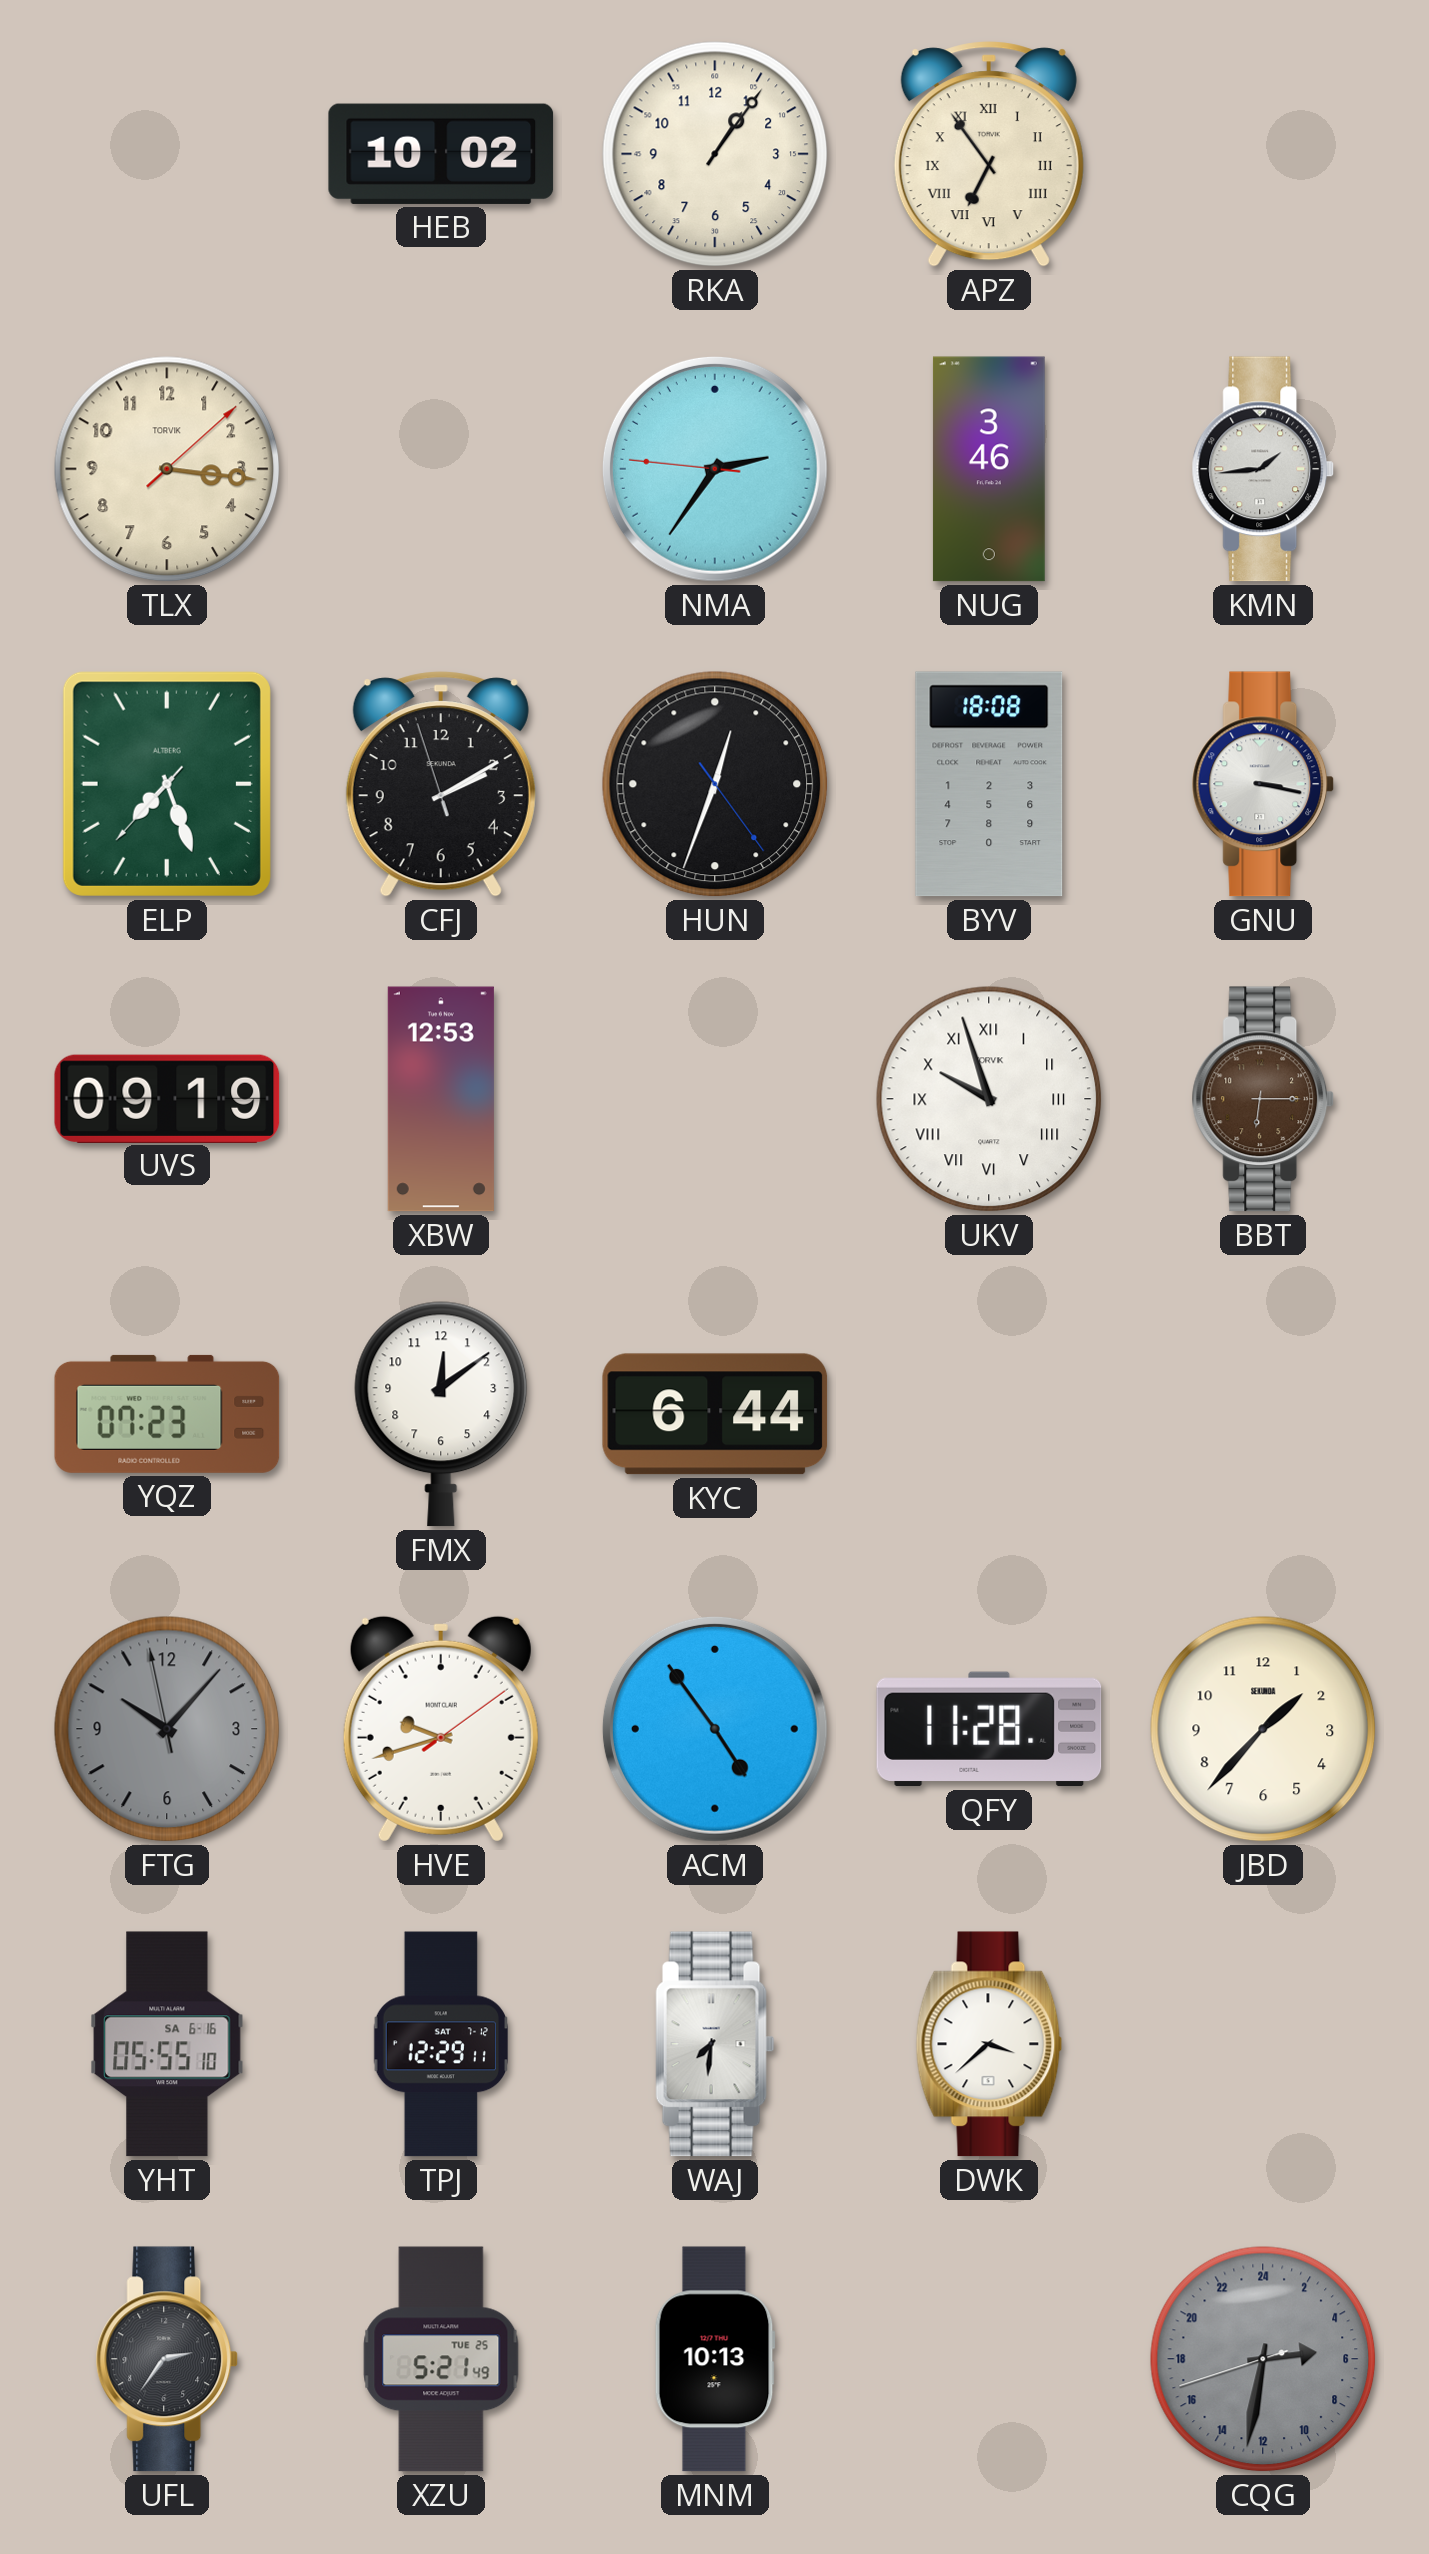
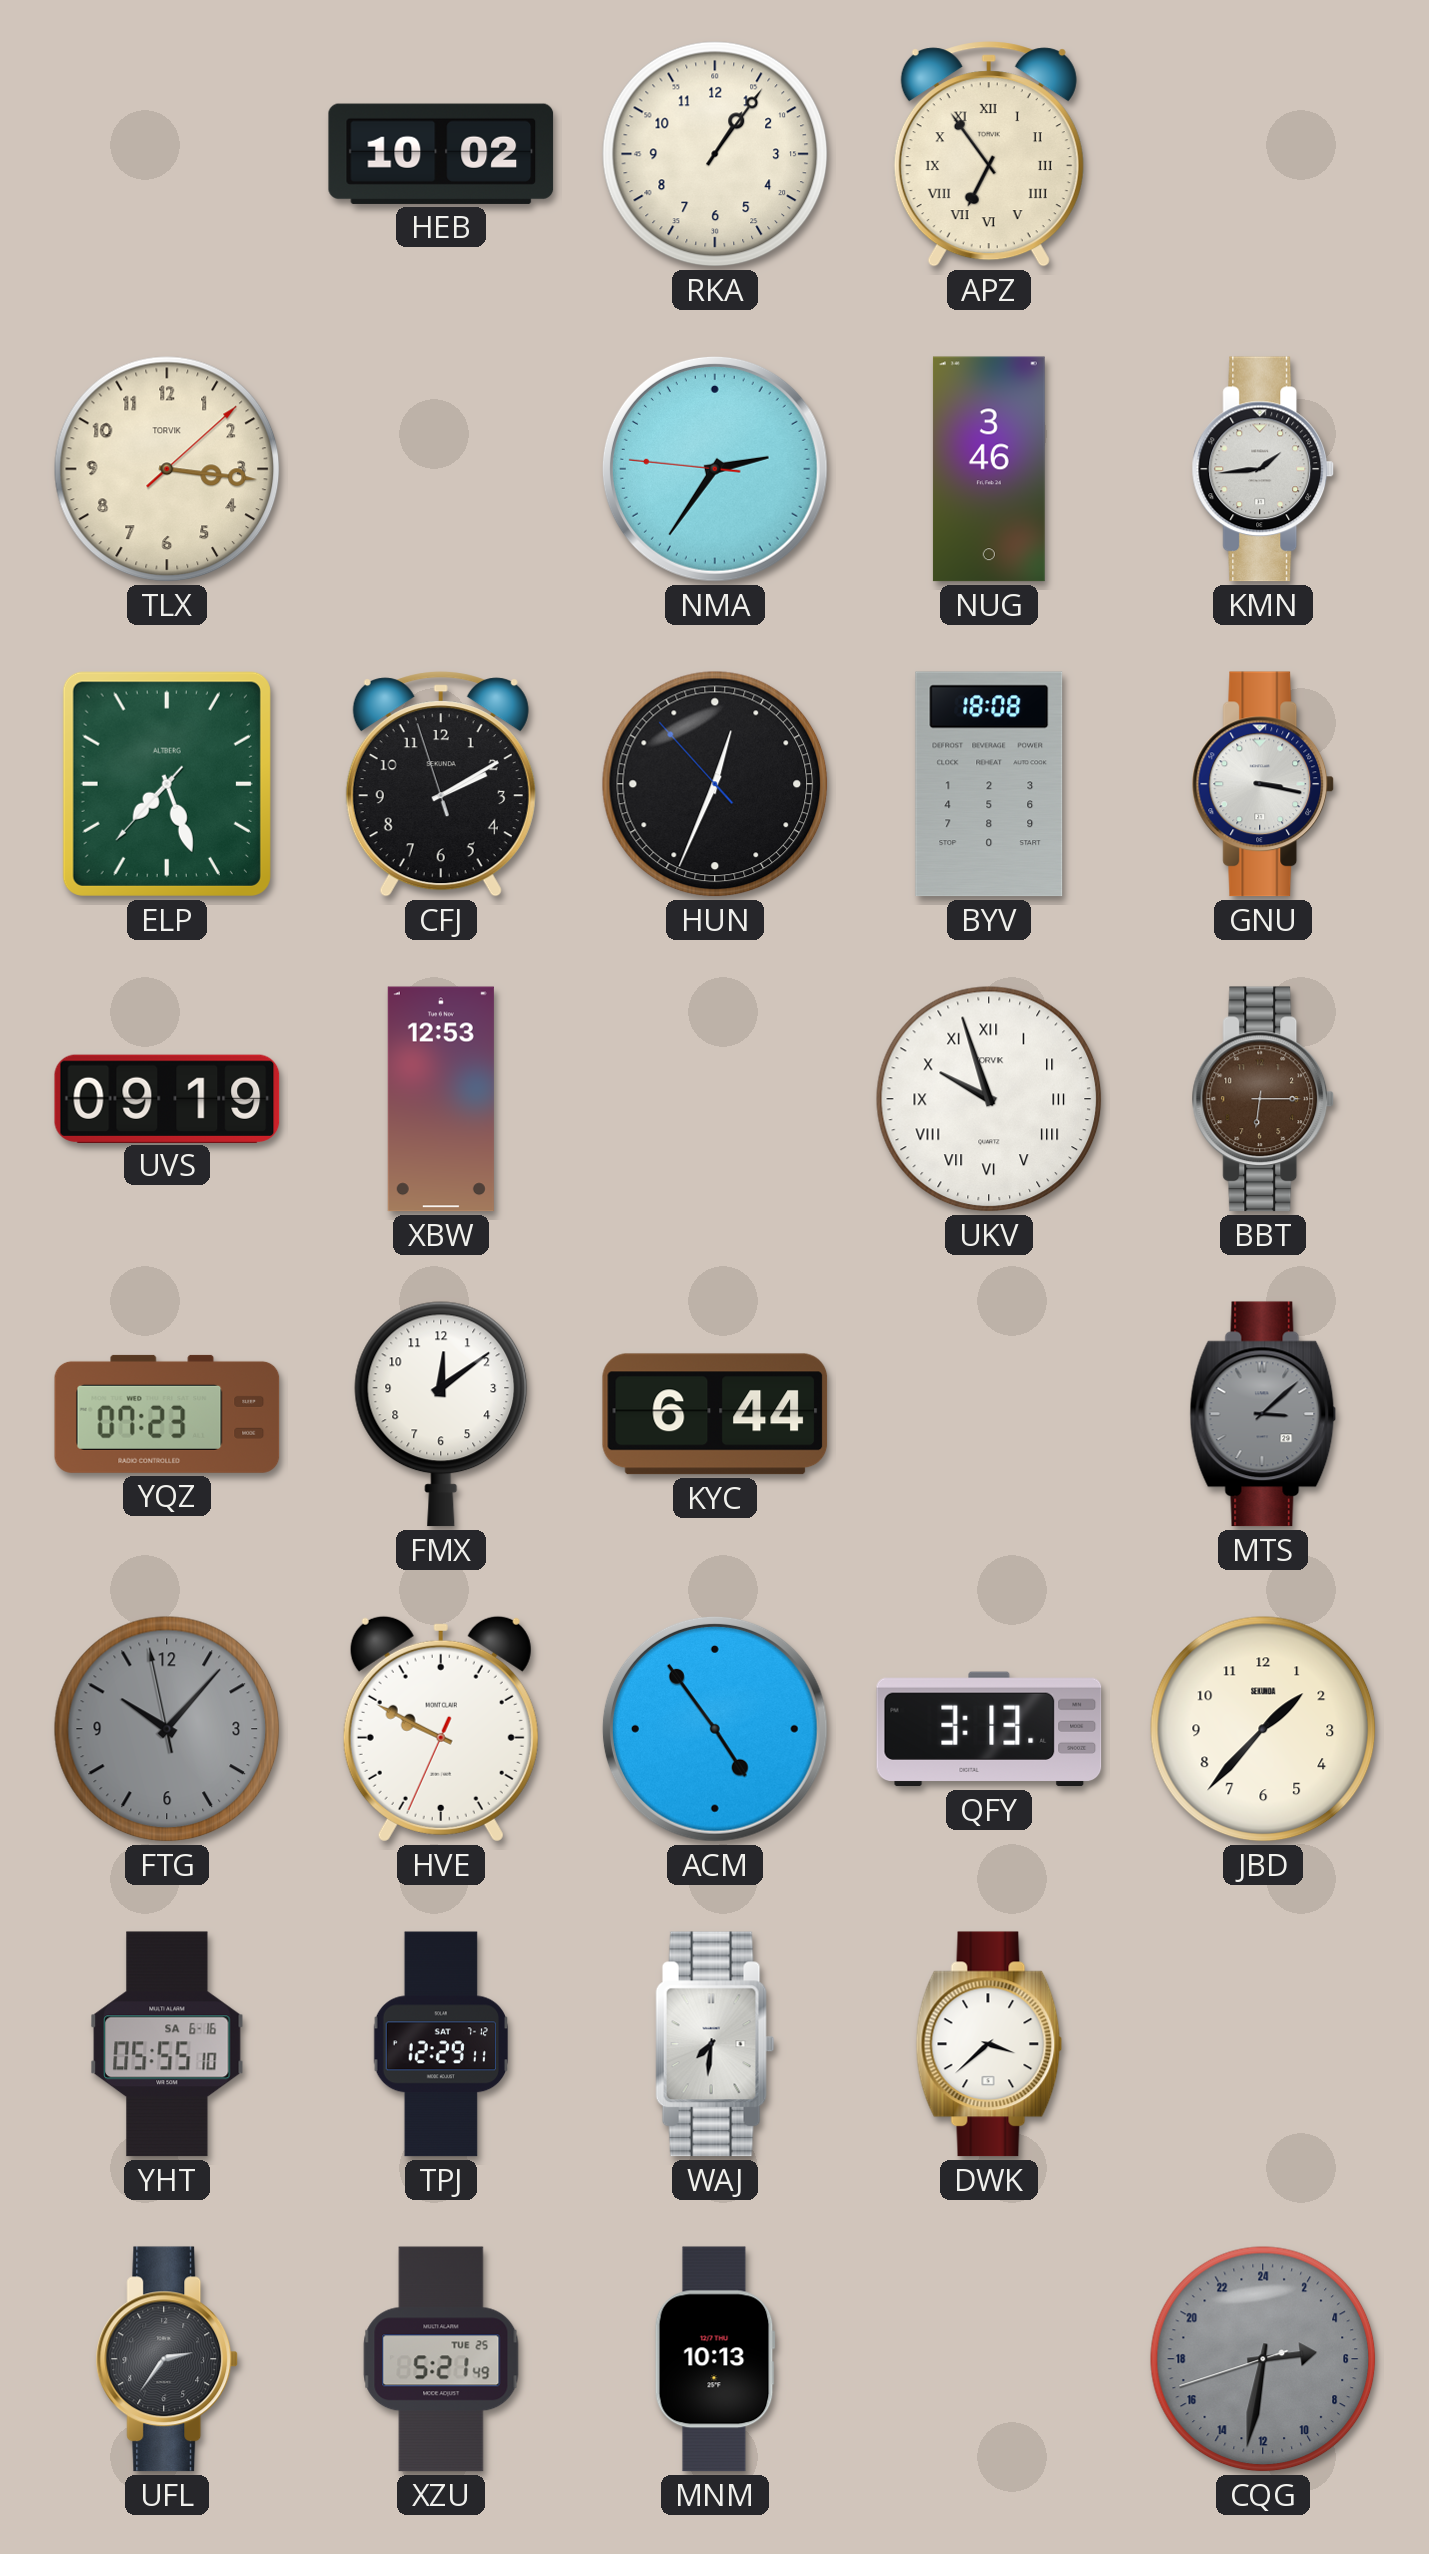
HUN: 12:33:24 -> 12:33:53
MTS: none -> 3:08
HVE: 9:42 -> 9:49
QFY: 11:28 -> 3:13
